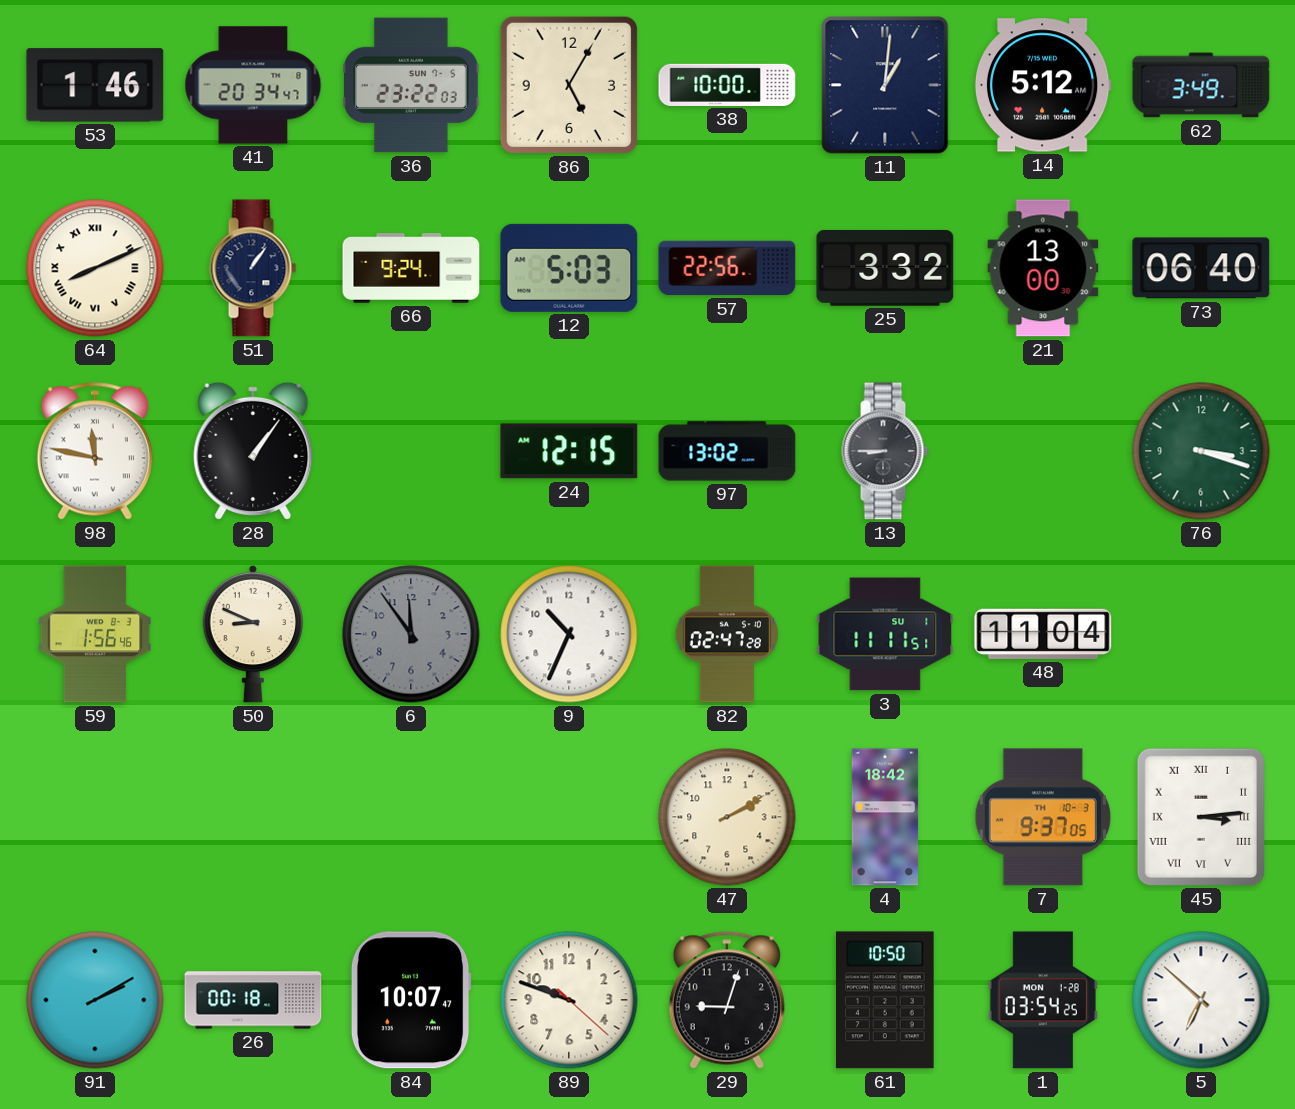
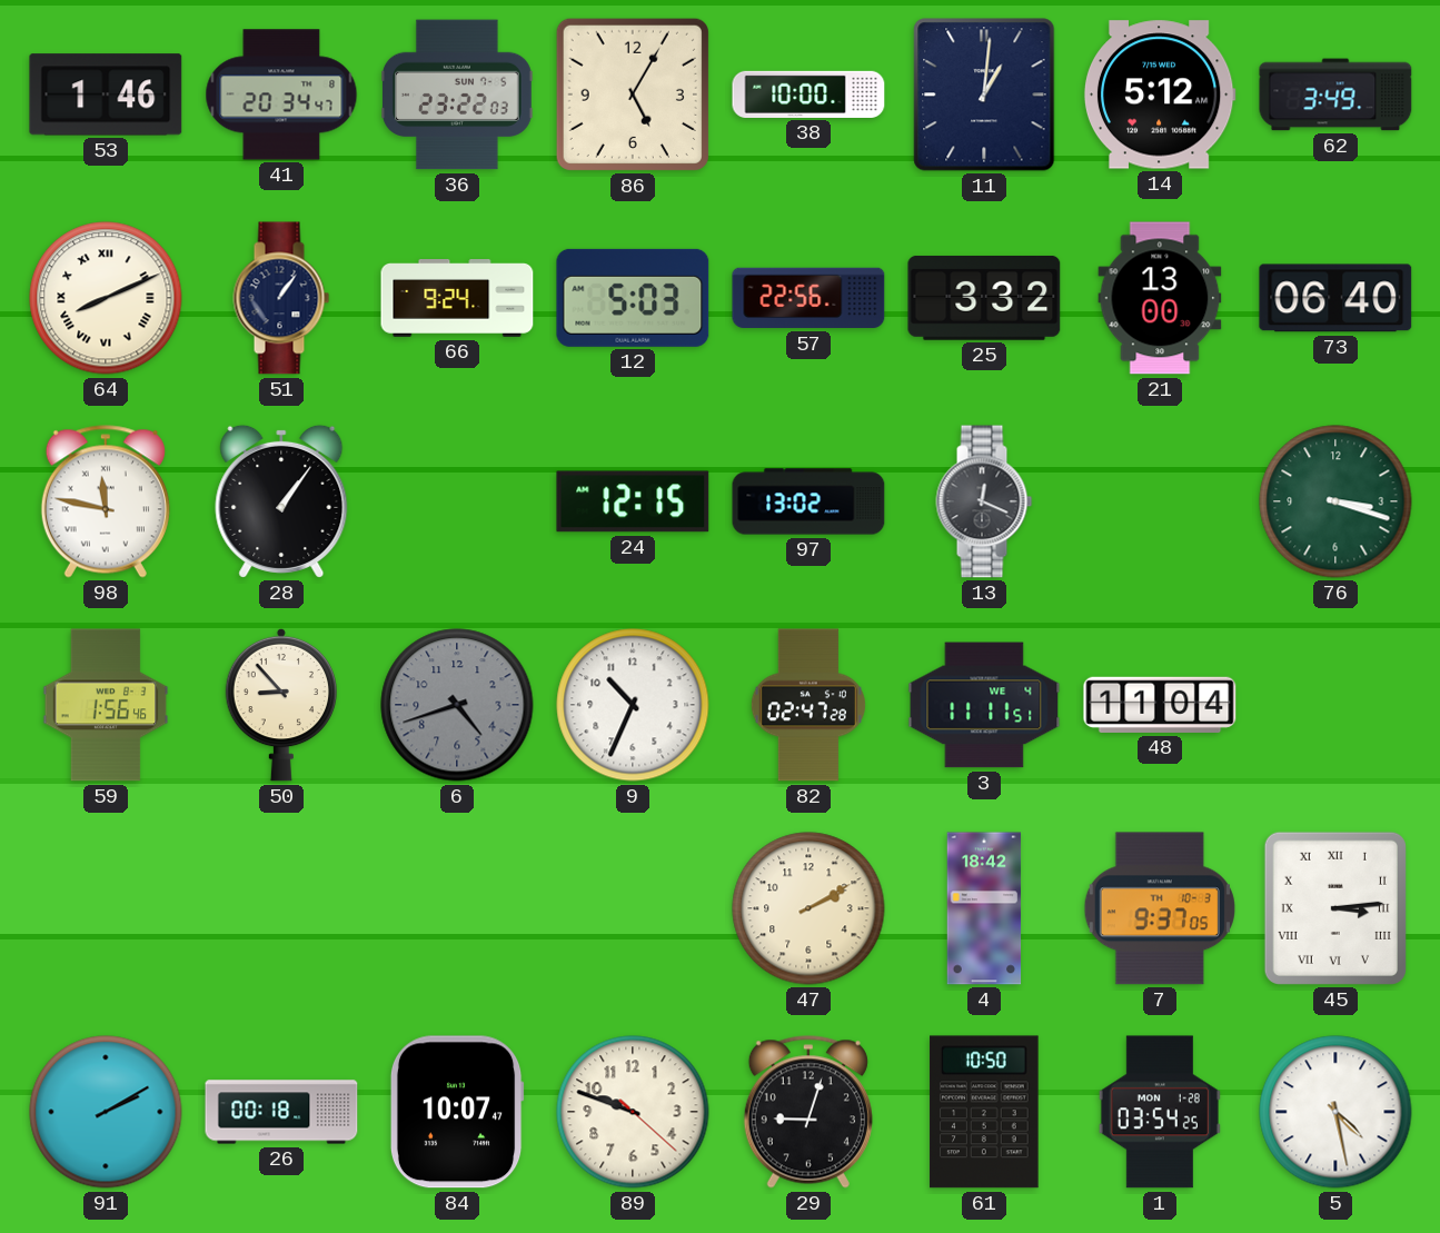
13: 8:45 -> 12:19
50: 8:49 -> 8:53
6: 11:54 -> 4:42
3 date: SU 1 -> WE 4
5: 6:52 -> 4:28
